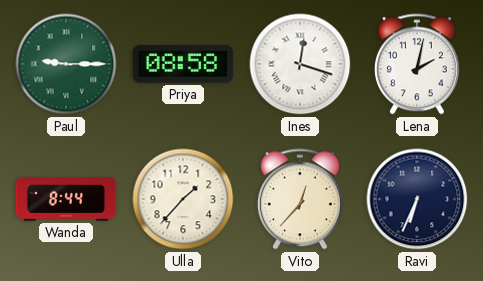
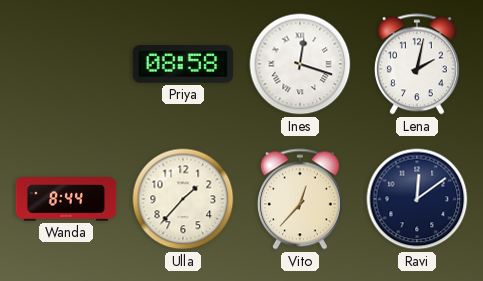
Paul: 9:15 -> none
Ravi: 6:34 -> 12:09
